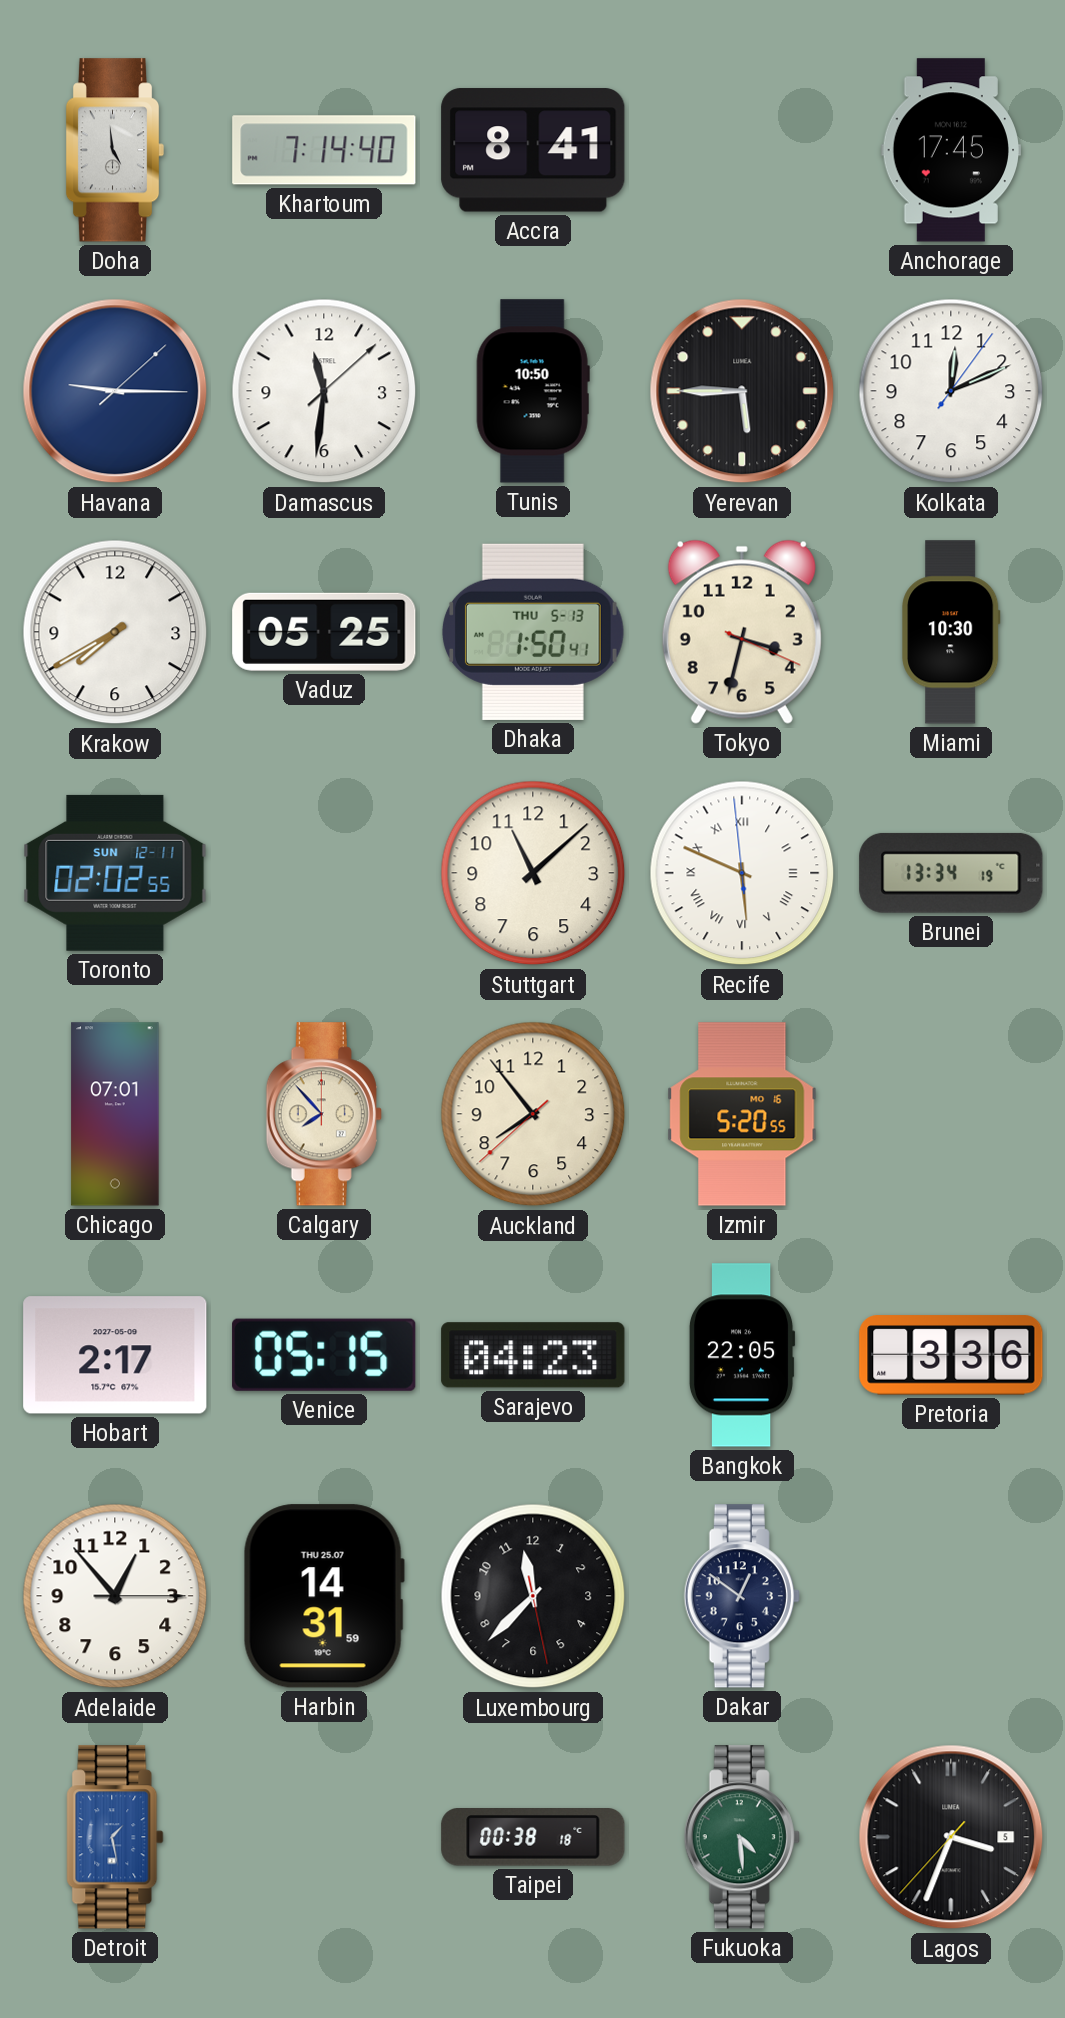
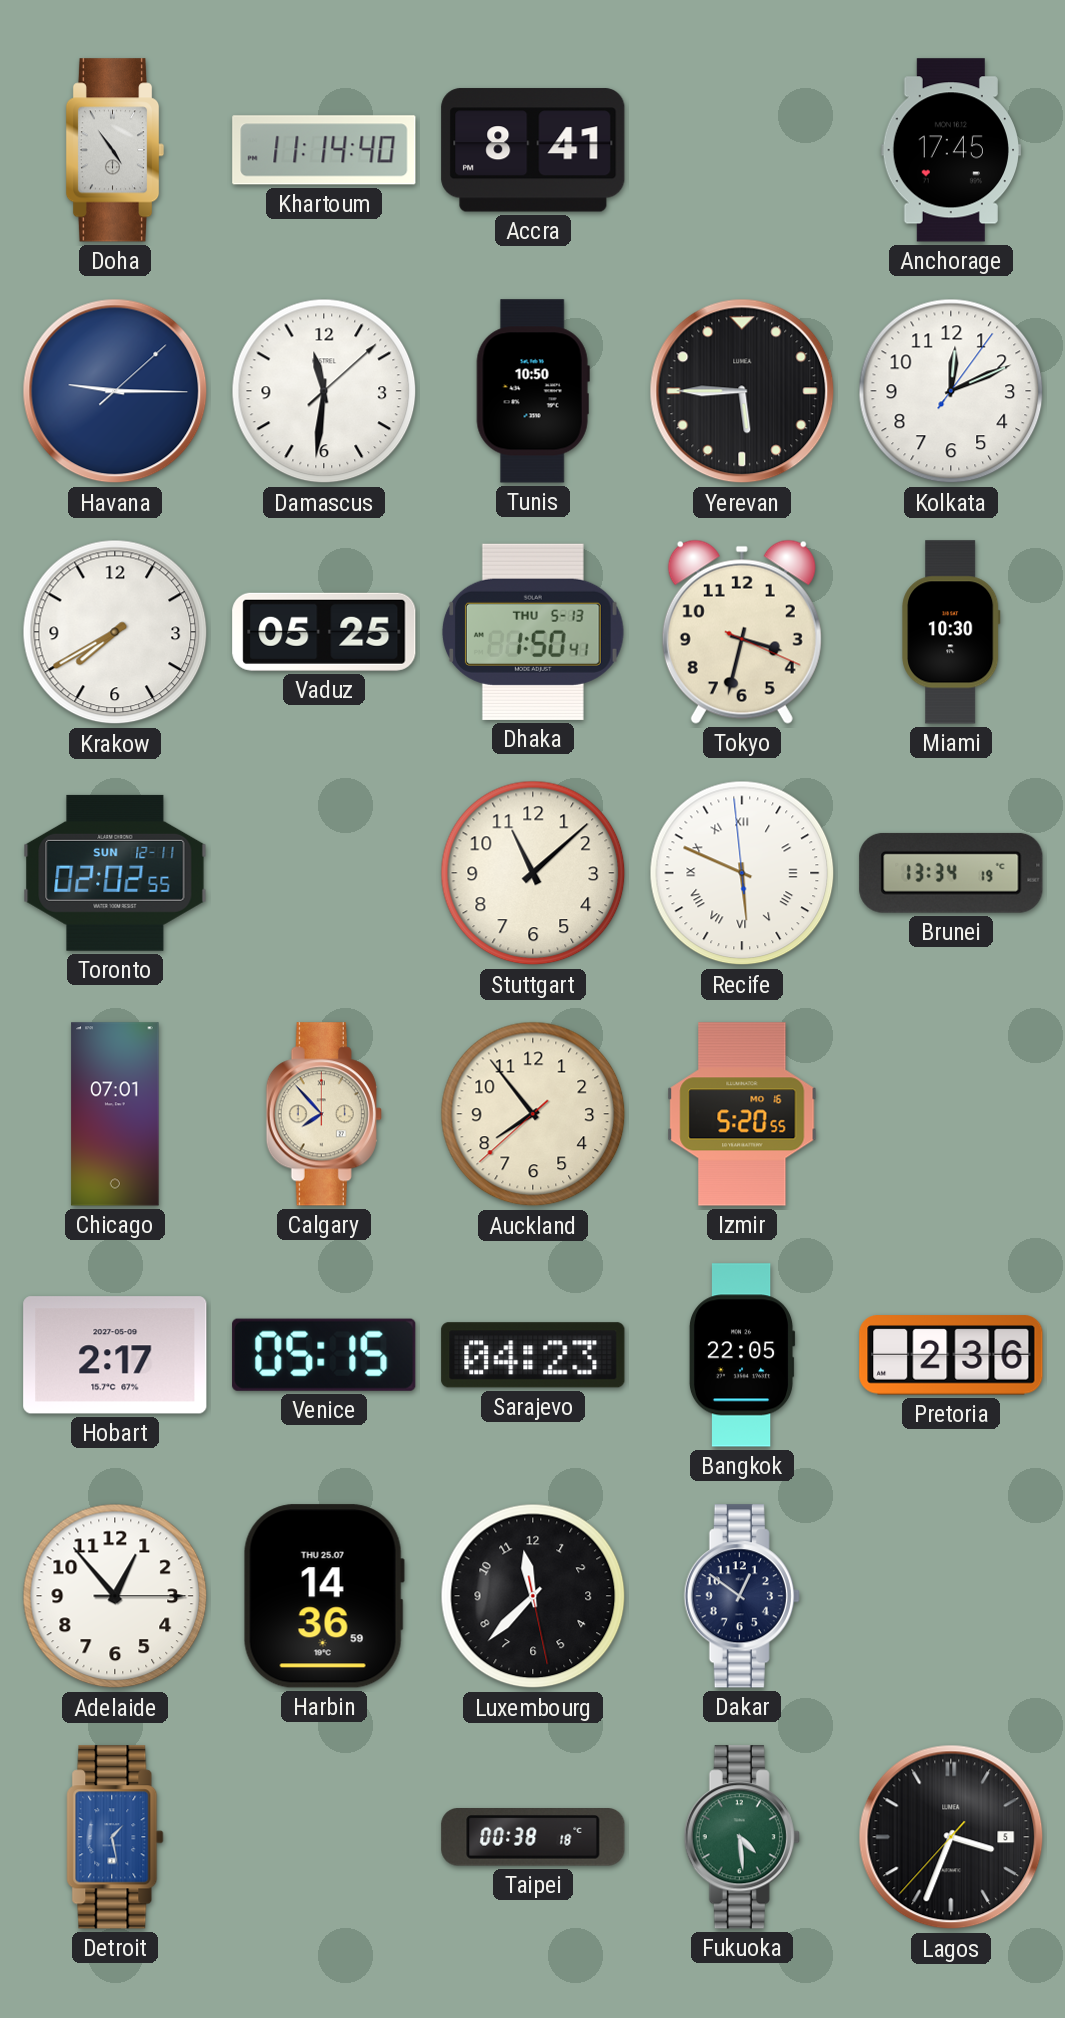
Doha: 4:59 -> 4:54
Khartoum: 7:14 -> 11:14
Pretoria: 3:36 -> 2:36
Harbin: 14:31 -> 14:36
